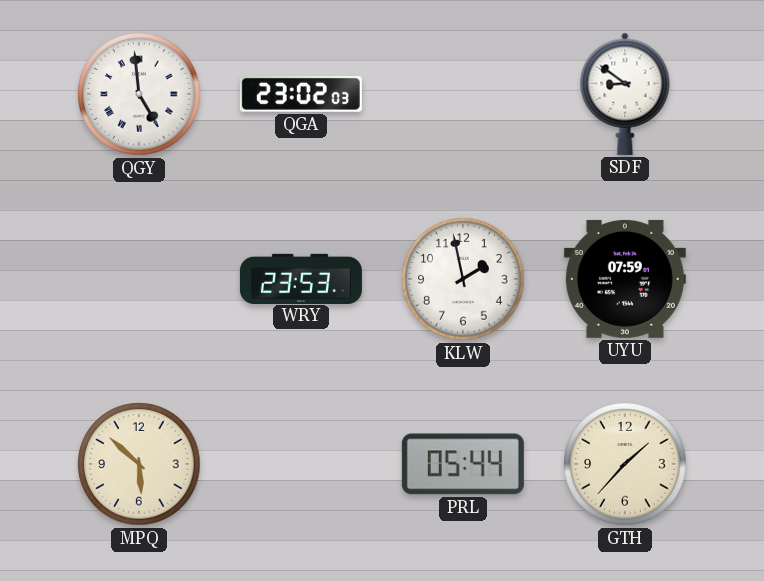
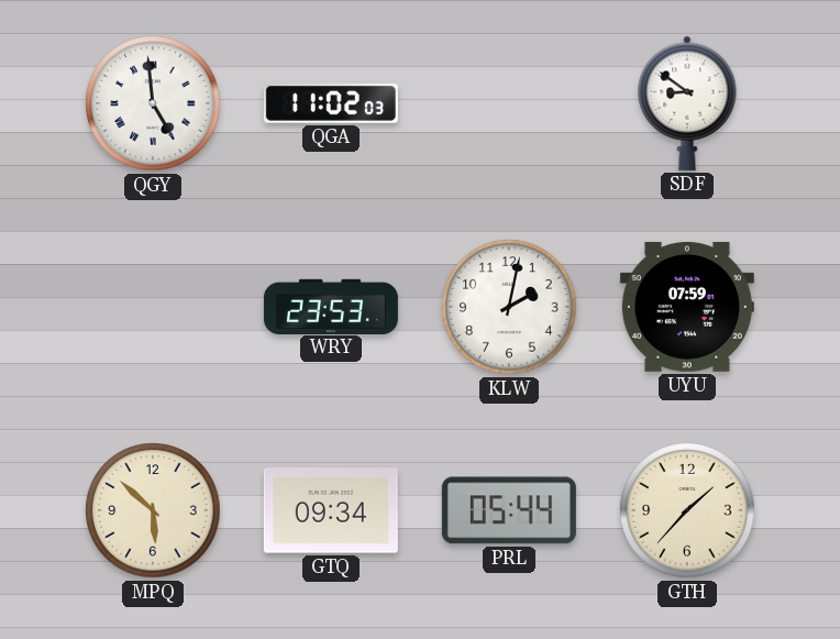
QGA: 23:02 -> 11:02
KLW: 1:58 -> 2:02
GTQ: none -> 09:34
